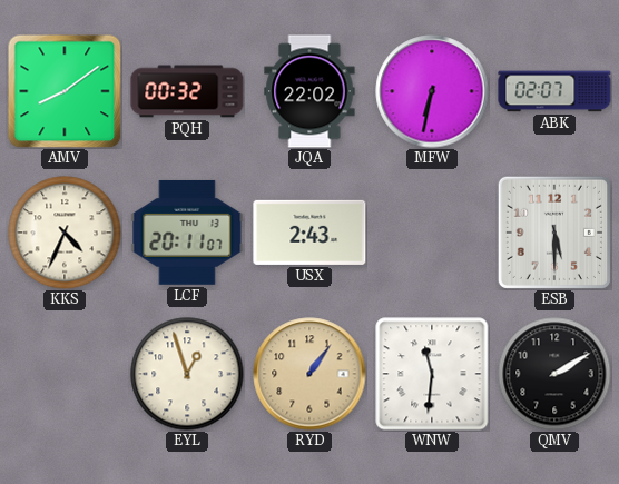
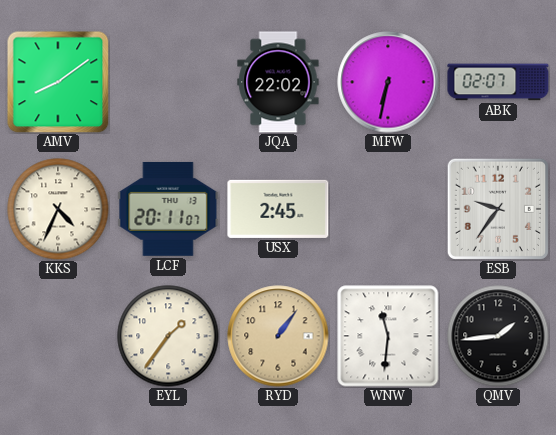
PQH: 00:32 -> none
USX: 2:43 -> 2:45
ESB: 5:30 -> 9:36
EYL: 12:57 -> 1:36
QMV: 2:10 -> 1:44
